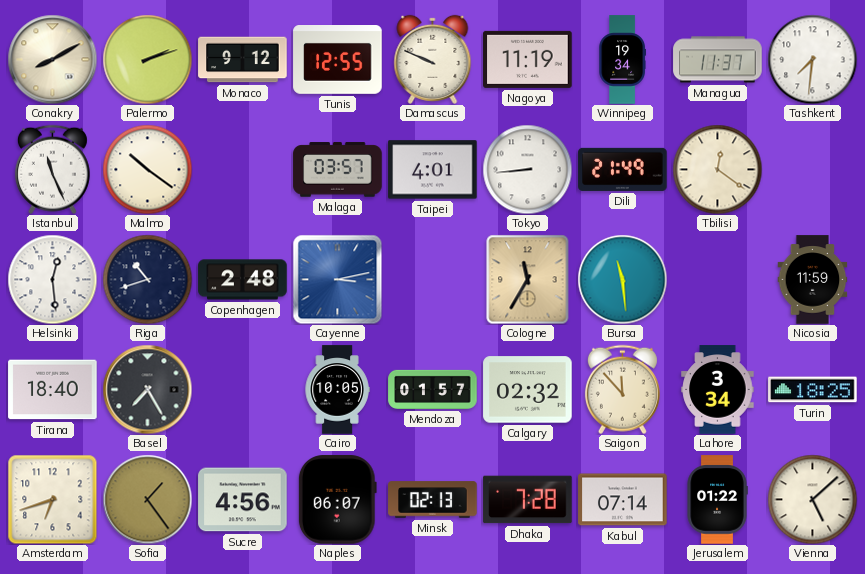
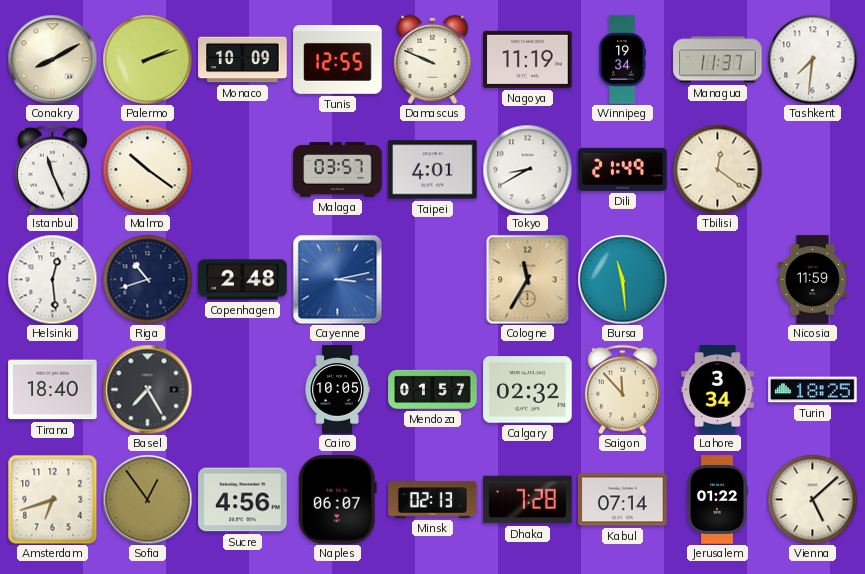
Monaco: 9:12 -> 10:09
Tokyo: 8:44 -> 8:40
Sofia: 1:24 -> 12:54
